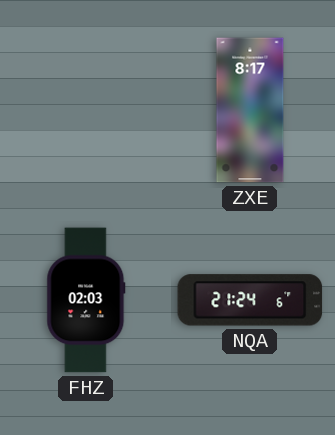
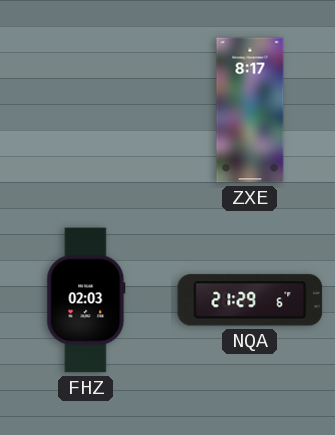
NQA: 21:24 -> 21:29
